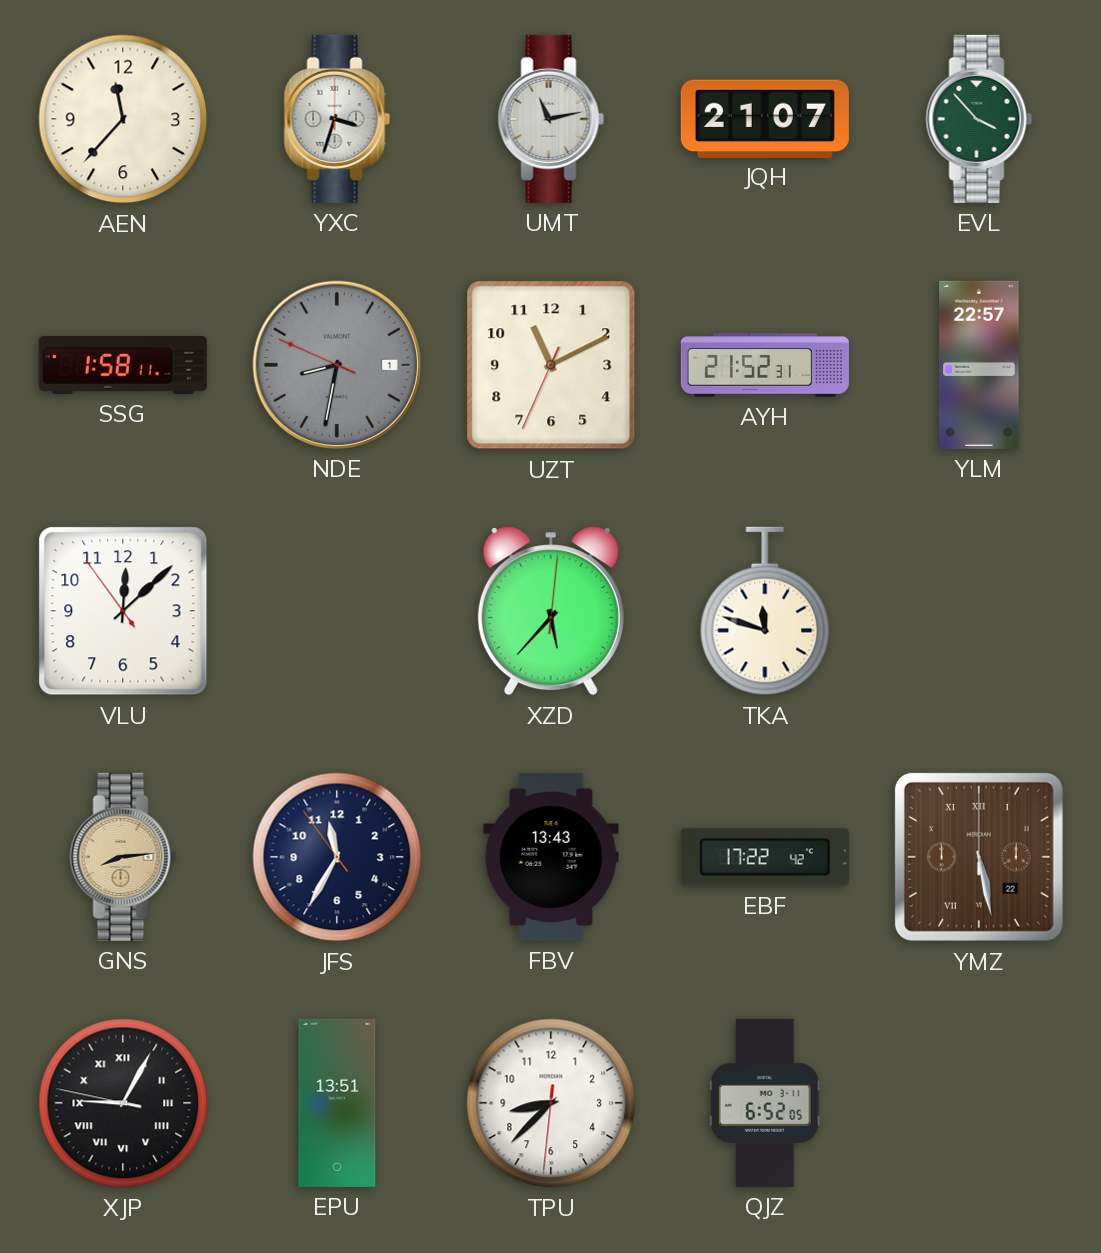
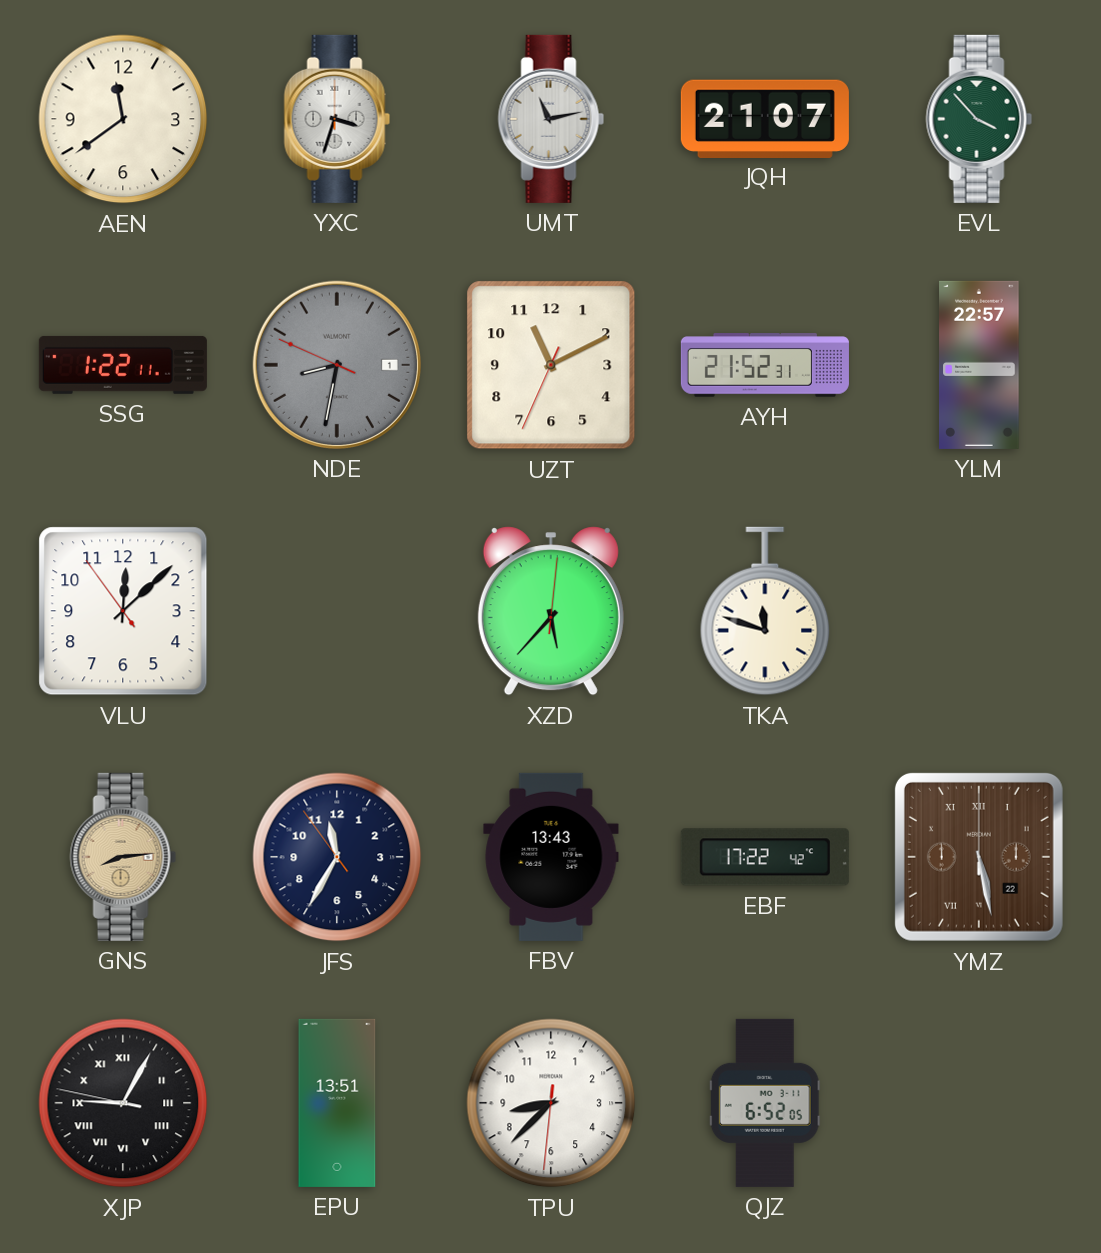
AEN: 11:37 -> 11:39
SSG: 1:58 -> 1:22
